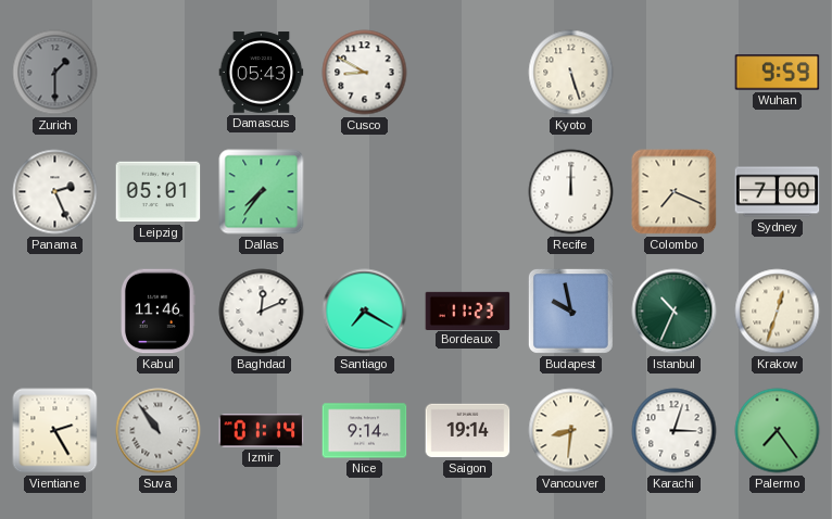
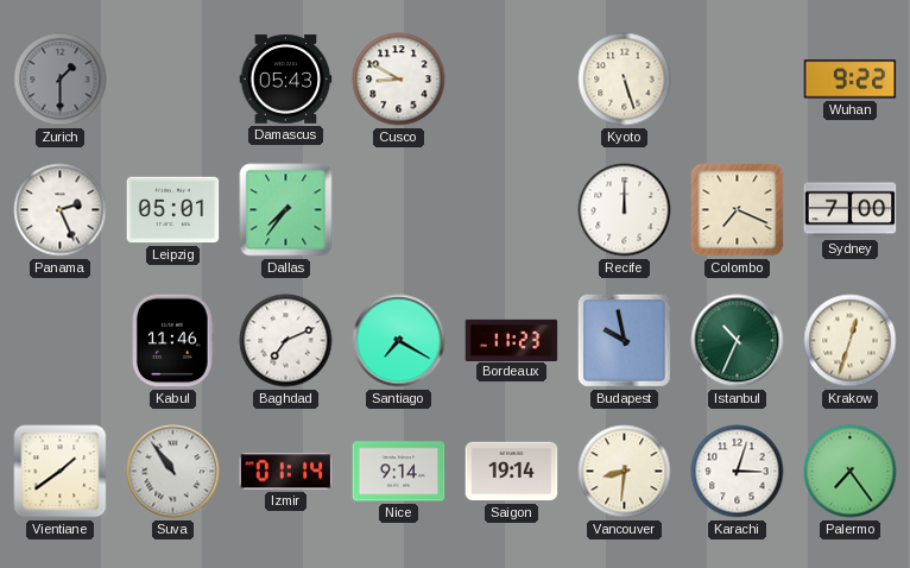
Wuhan: 9:59 -> 9:22
Baghdad: 12:11 -> 7:11
Vientiane: 2:25 -> 1:39
